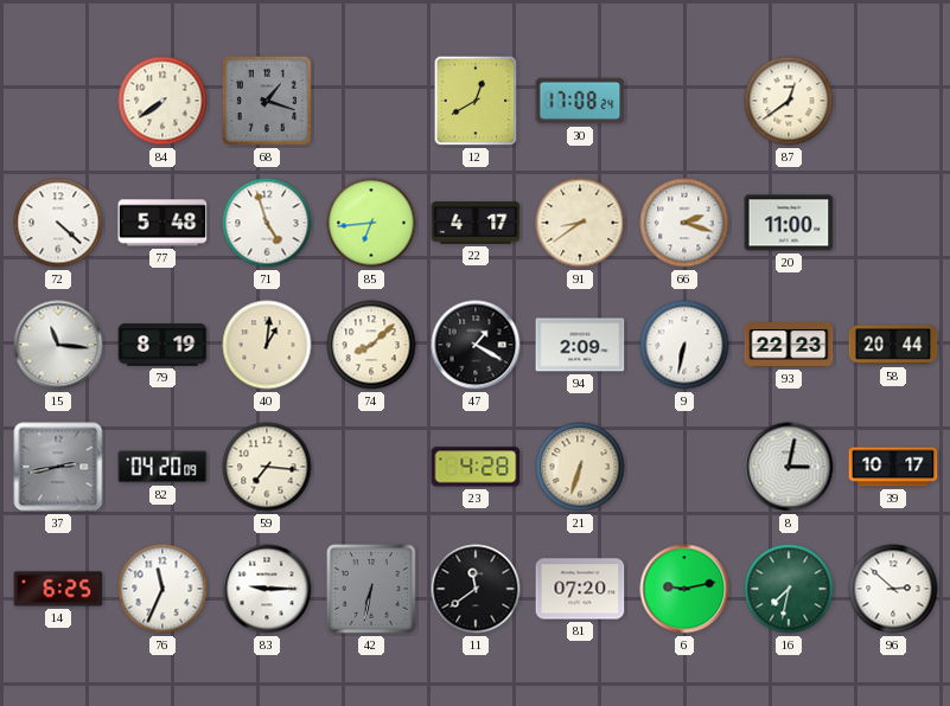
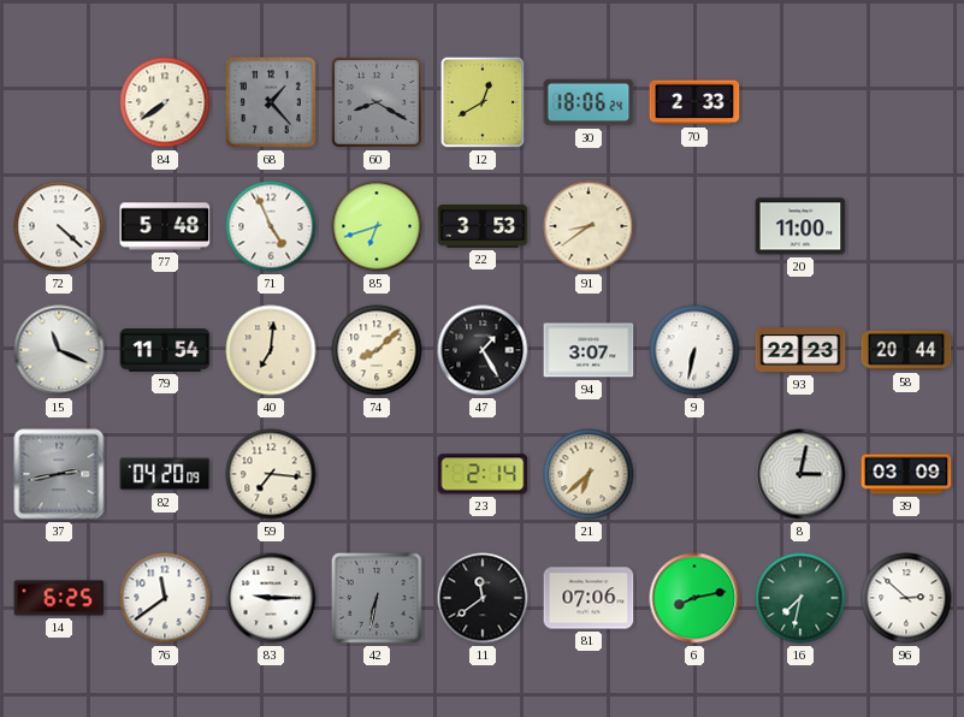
68: 1:18 -> 1:23
60: none -> 8:20
30: 17:08 -> 18:06
70: none -> 2:33
87: 12:39 -> none
71: 4:57 -> 4:56
85: 6:44 -> 6:42
22: 4:17 -> 3:53
66: 2:18 -> none
15: 11:16 -> 11:19
79: 8:19 -> 11:54
40: 1:01 -> 7:01
47: 1:20 -> 1:25
94: 2:09 -> 3:07
23: 4:28 -> 2:14
21: 6:33 -> 6:38
39: 10:17 -> 03:09
76: 11:34 -> 11:39
81: 07:20 -> 07:06
6: 9:13 -> 8:13
